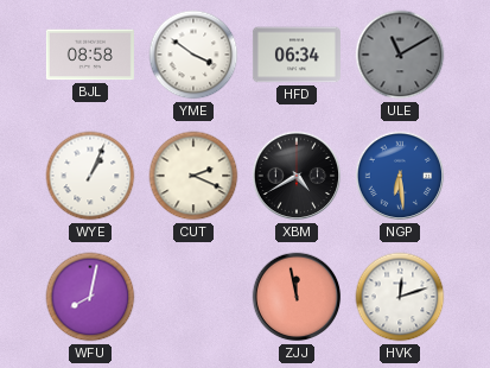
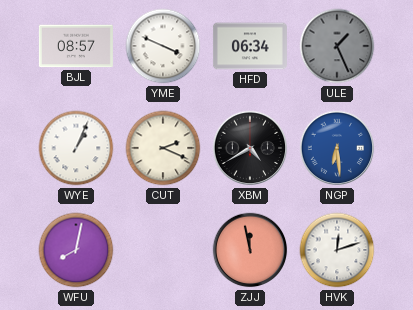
BJL: 08:58 -> 08:57
YME: 3:51 -> 3:49
ULE: 11:10 -> 1:26
